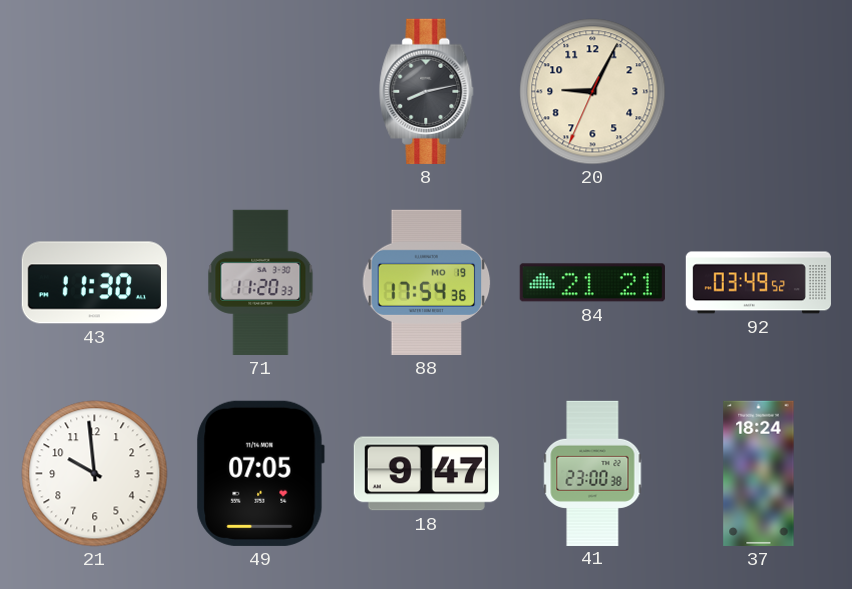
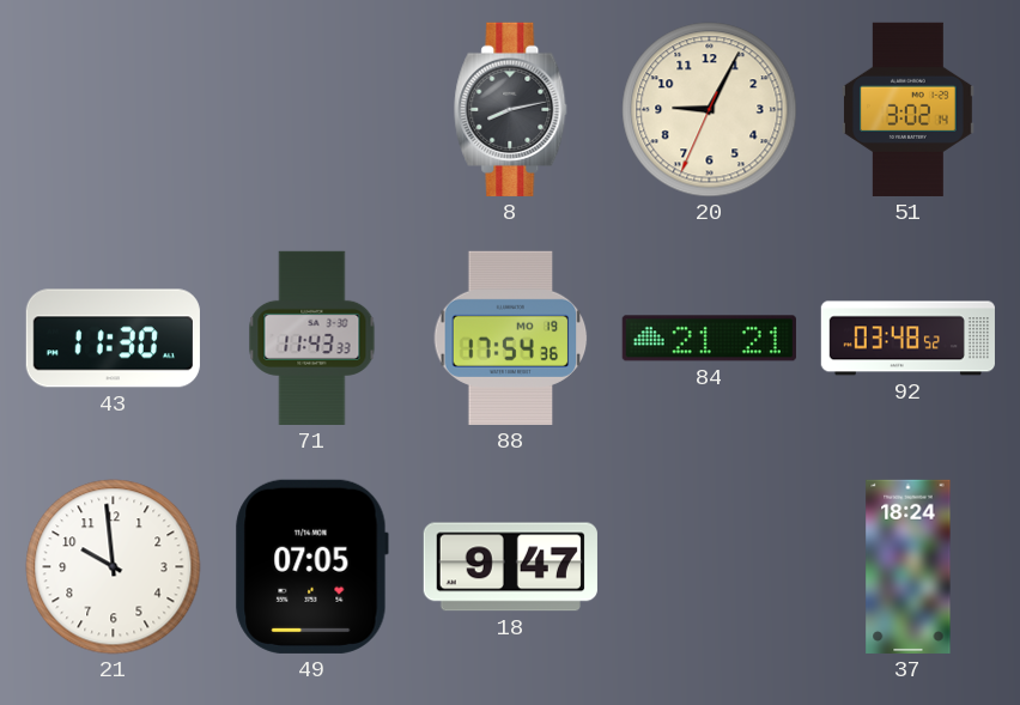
51: none -> 3:02
71: 11:20 -> 11:43
92: 03:49 -> 03:48
41: 23:00 -> none
